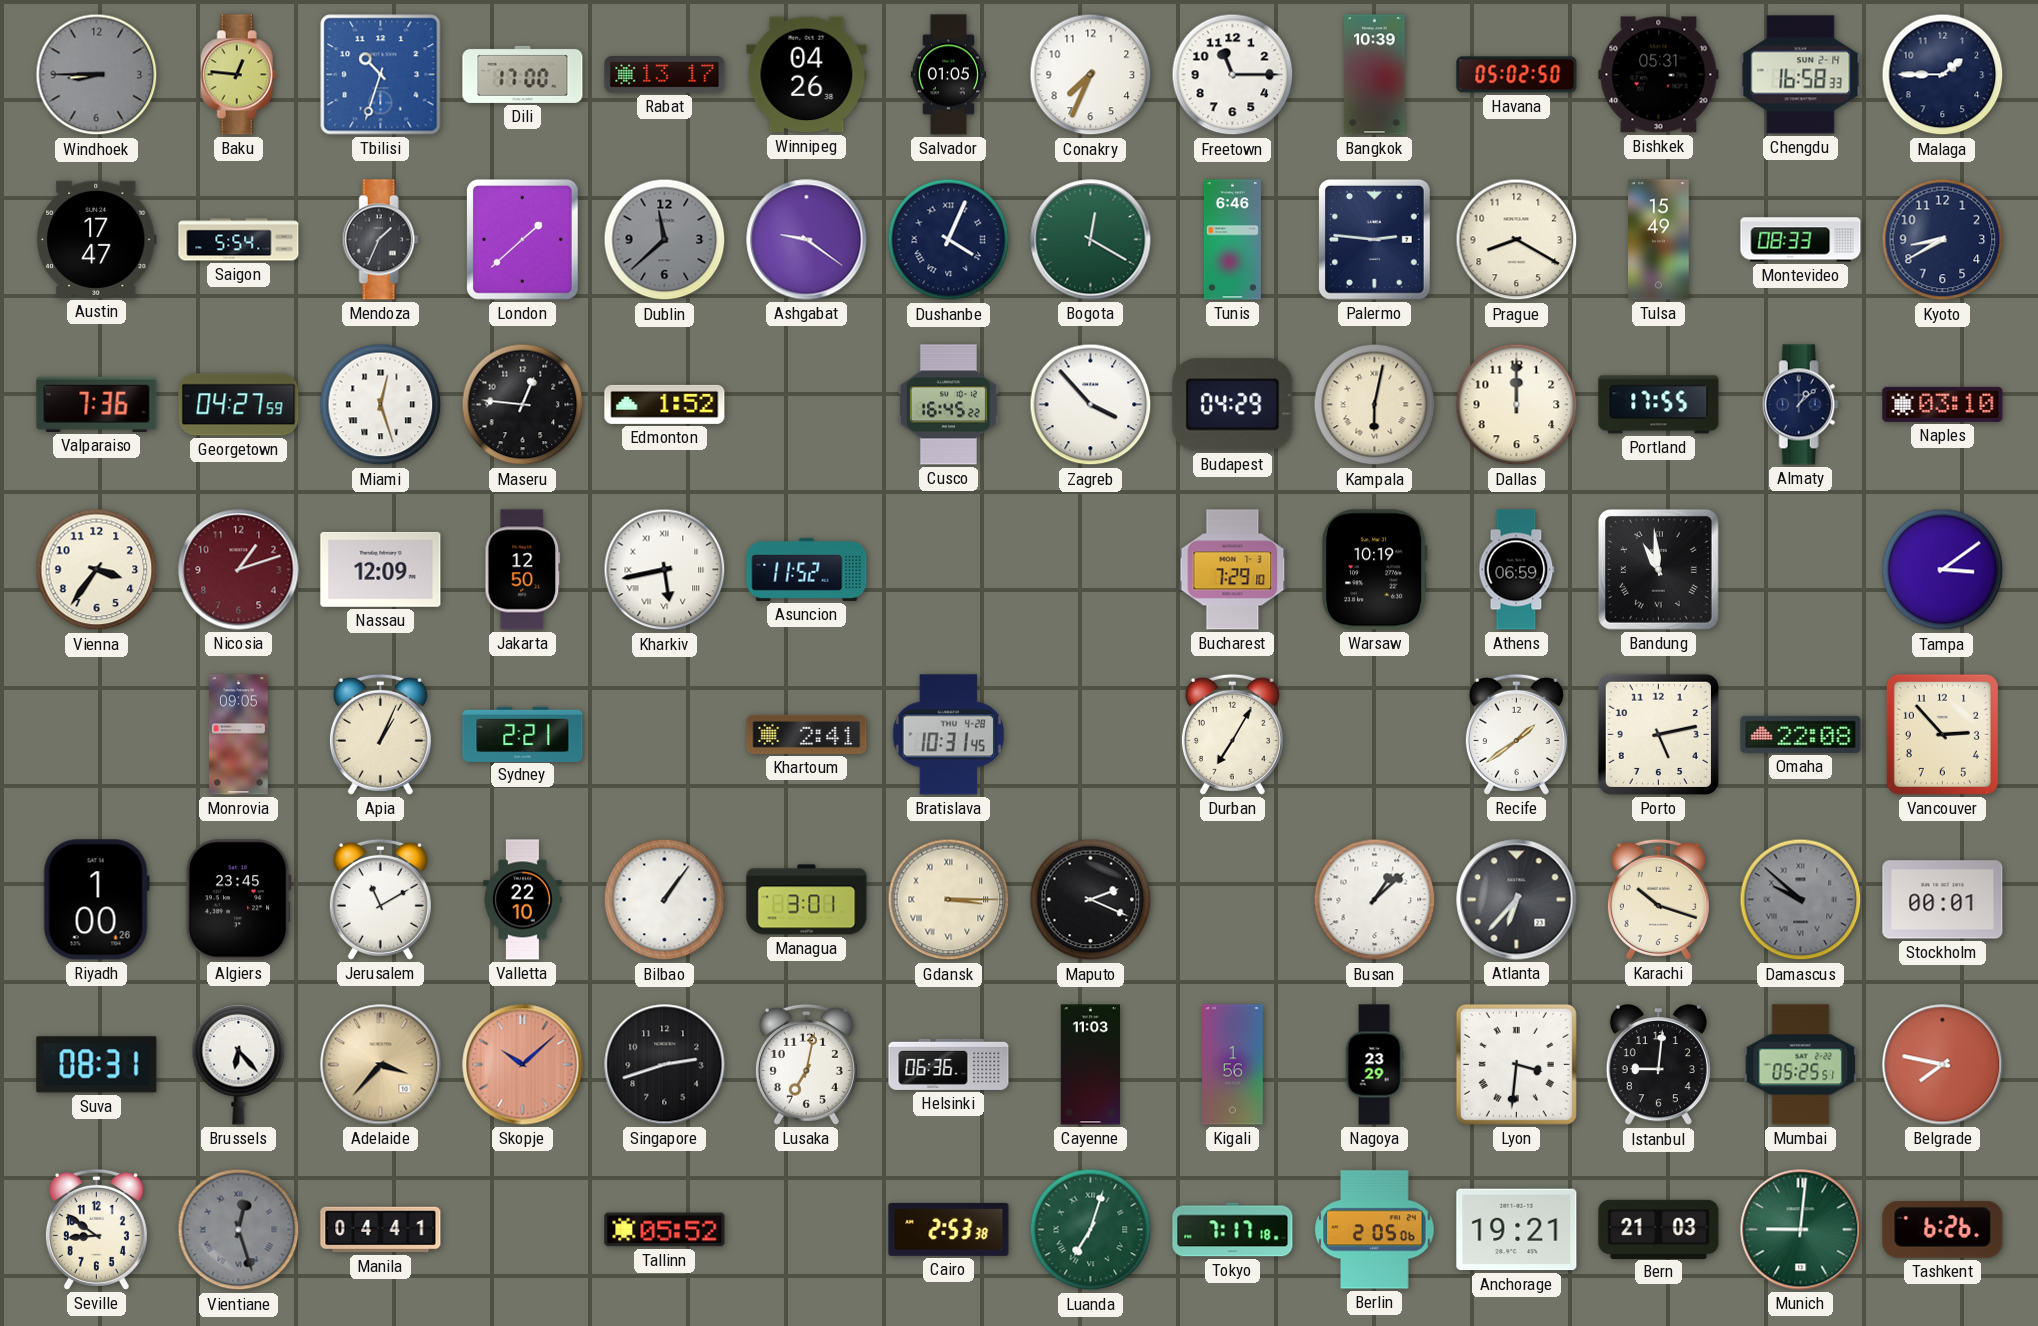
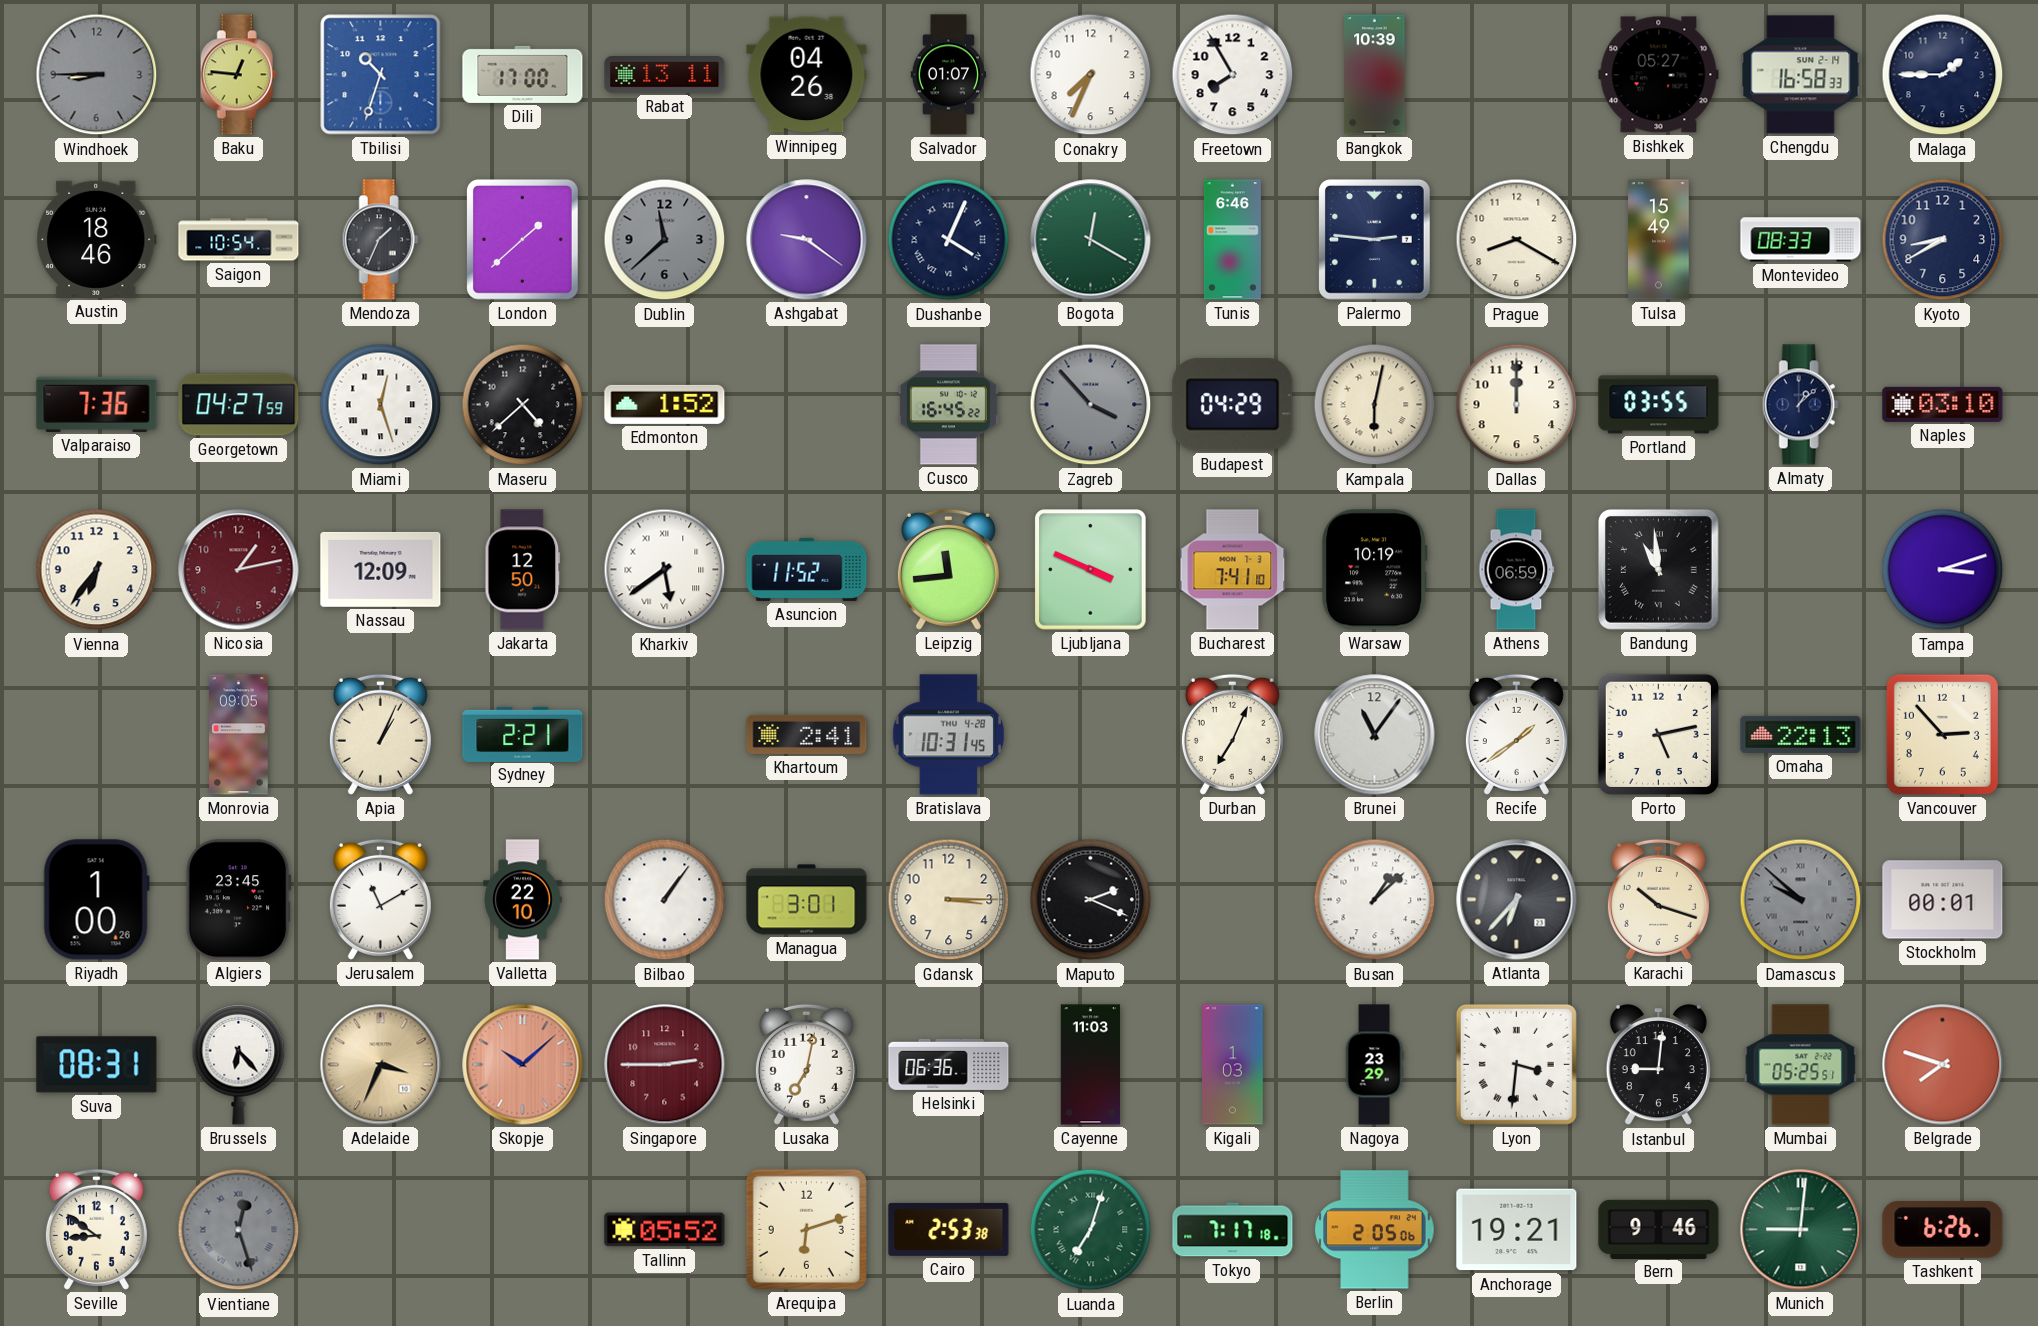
Rabat: 13:17 -> 13:11
Salvador: 01:05 -> 01:07
Freetown: 11:15 -> 7:55
Havana: 05:02 -> none
Bishkek: 05:31 -> 05:27
Austin: 17:47 -> 18:46
Saigon: 5:54 -> 10:54
Maseru: 12:46 -> 4:38
Zagreb dial: white -> grey
Portland: 17:55 -> 03:55
Vienna: 3:36 -> 6:36
Nicosia: 1:12 -> 1:13
Kharkiv: 5:43 -> 5:39
Leipzig: none -> 11:44
Ljubljana: none -> 3:49
Bucharest: 7:29 -> 7:41
Tampa: 3:09 -> 3:12
Durban: 7:05 -> 7:04
Brunei: none -> 11:06
Omaha: 22:08 -> 22:13
Gdansk numerals: Roman -> Arabic
Adelaide: 3:37 -> 3:34
Singapore: 2:42 -> 2:45
Singapore dial: black -> burgundy
Kigali: 1:56 -> 1:03
Belgrade: 7:47 -> 7:48
Manila: 04:41 -> none
Arequipa: none -> 6:12
Bern: 21:03 -> 9:46
